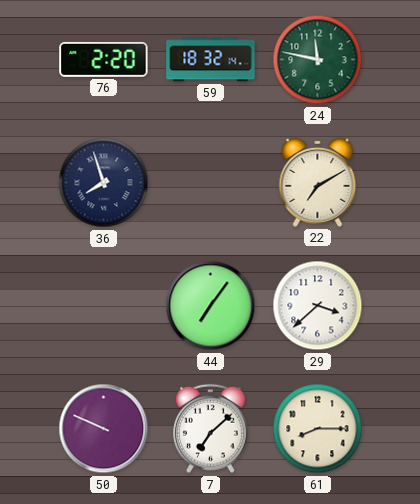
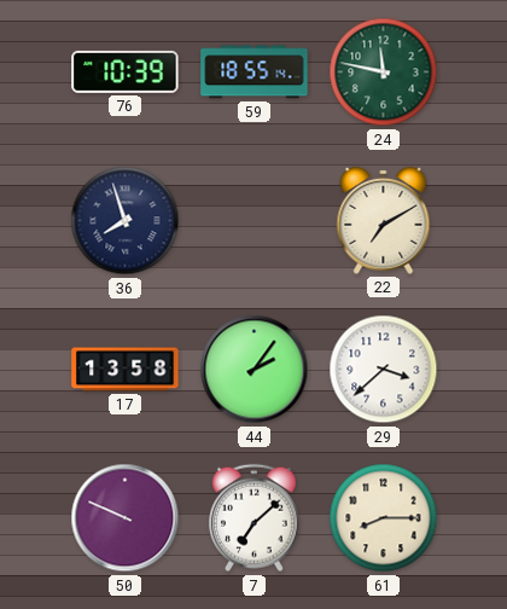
76: 2:20 -> 10:39
59: 18:32 -> 18:55
17: none -> 13:58
44: 7:06 -> 2:06
